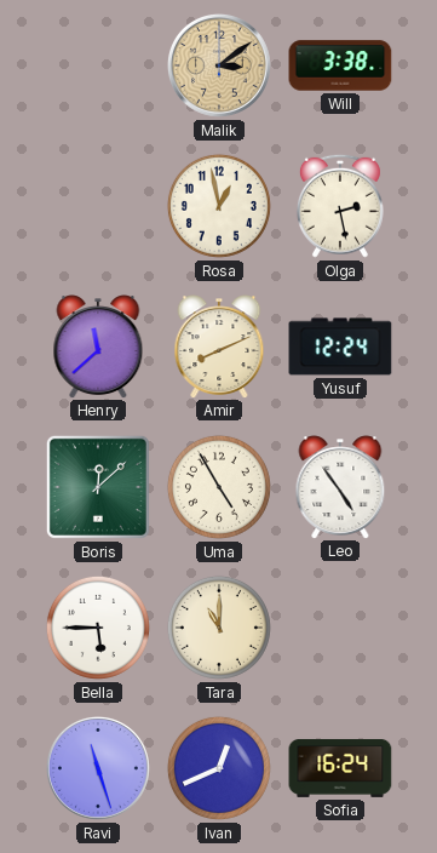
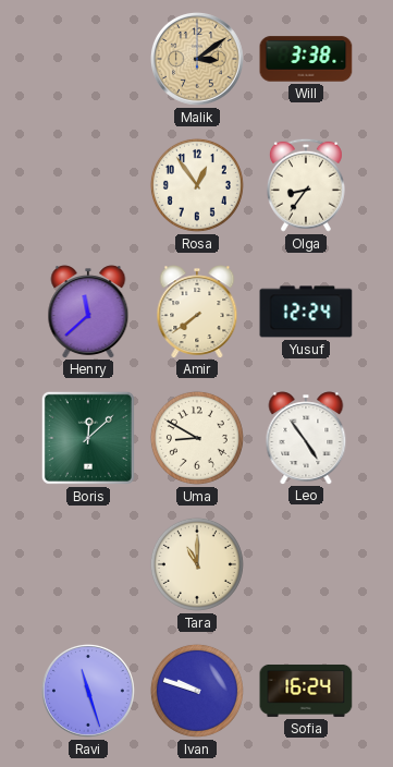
Rosa: 12:58 -> 12:54
Olga: 2:28 -> 8:36
Amir: 8:11 -> 7:39
Uma: 4:55 -> 8:50
Bella: 5:45 -> none
Ivan: 12:41 -> 9:48
